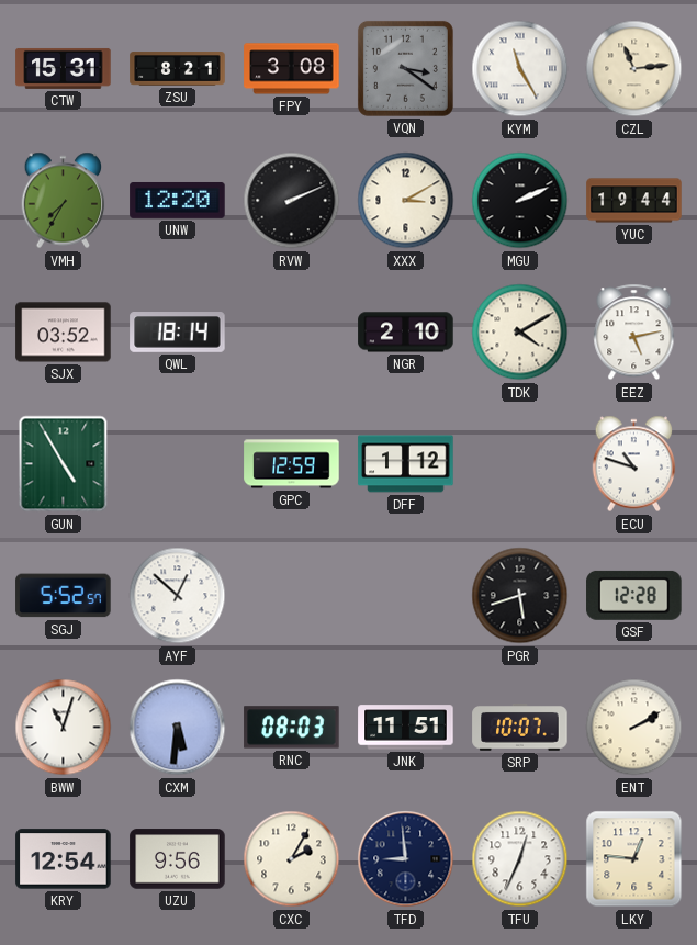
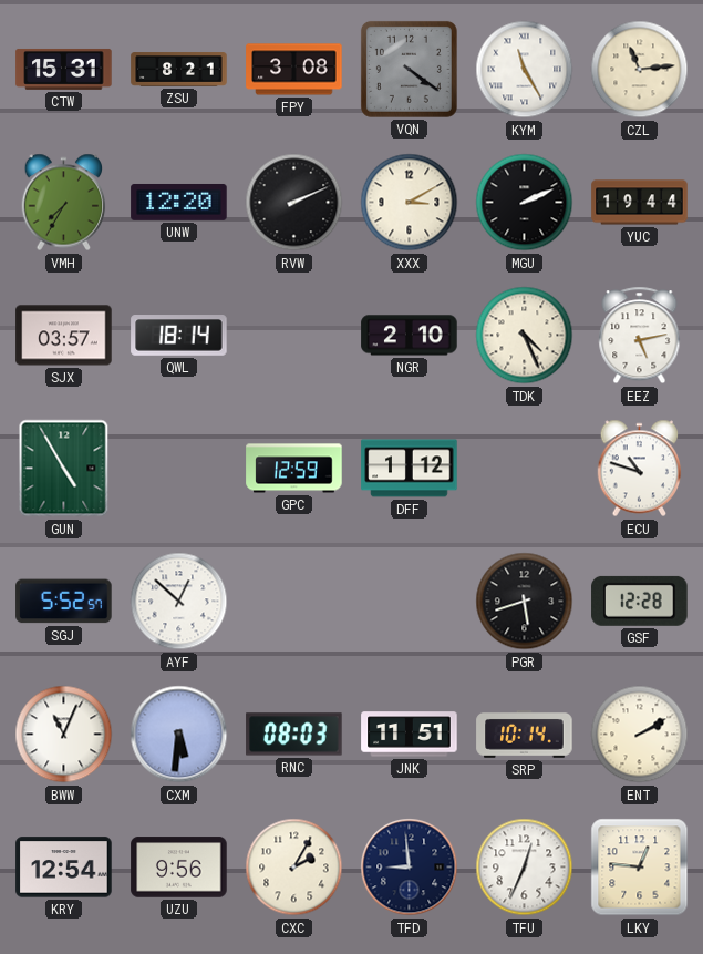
VQN: 3:21 -> 4:21
SJX: 03:52 -> 03:57
TDK: 4:10 -> 4:26
BWW: 11:03 -> 11:04
SRP: 10:07 -> 10:14
